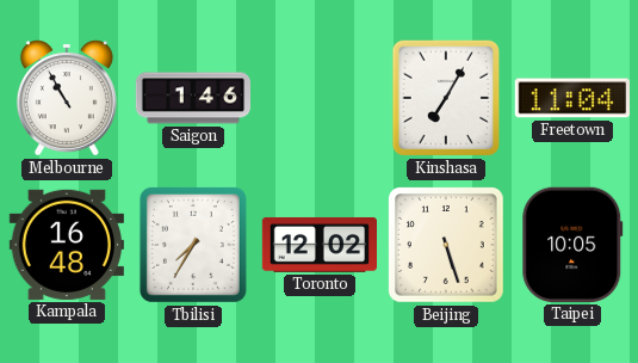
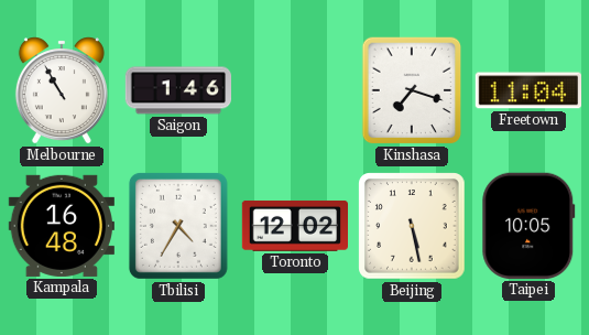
Kinshasa: 7:05 -> 7:18
Tbilisi: 7:35 -> 4:35
Beijing: 5:27 -> 5:28
